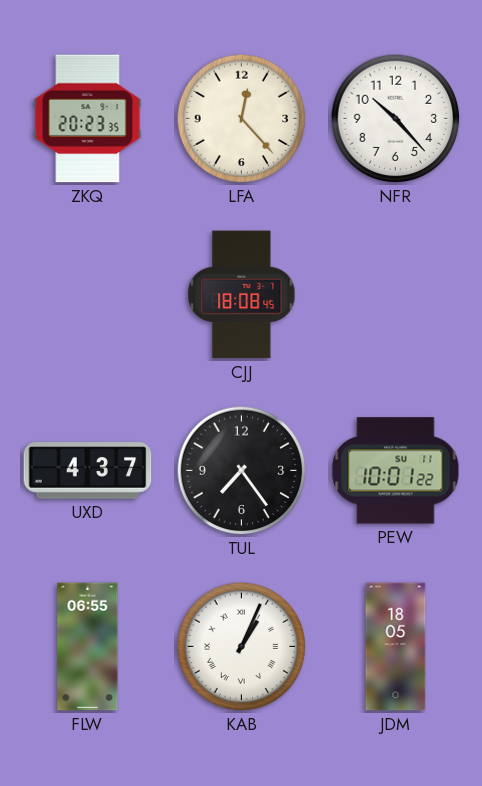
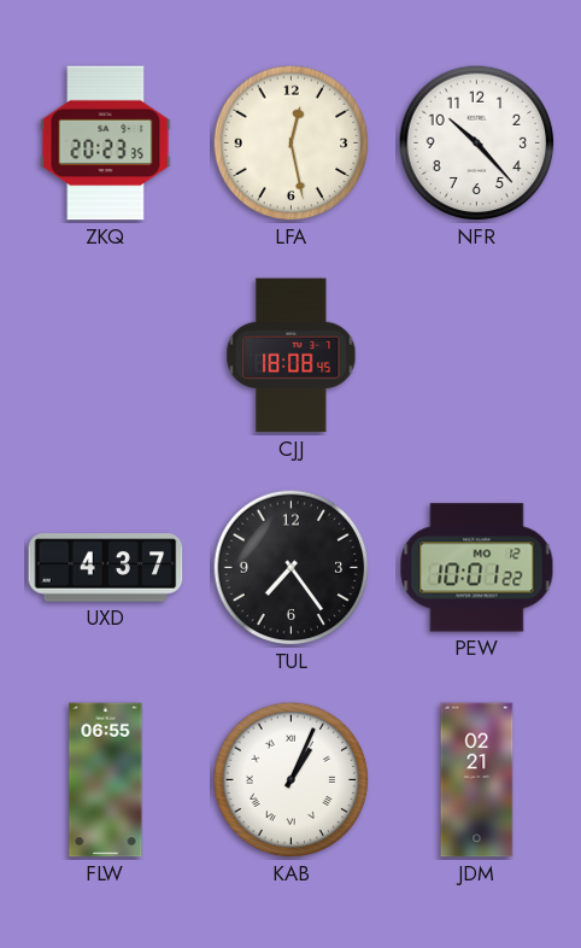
LFA: 12:23 -> 12:28
PEW date: SU 11 -> MO 12
JDM: 18:05 -> 02:21
